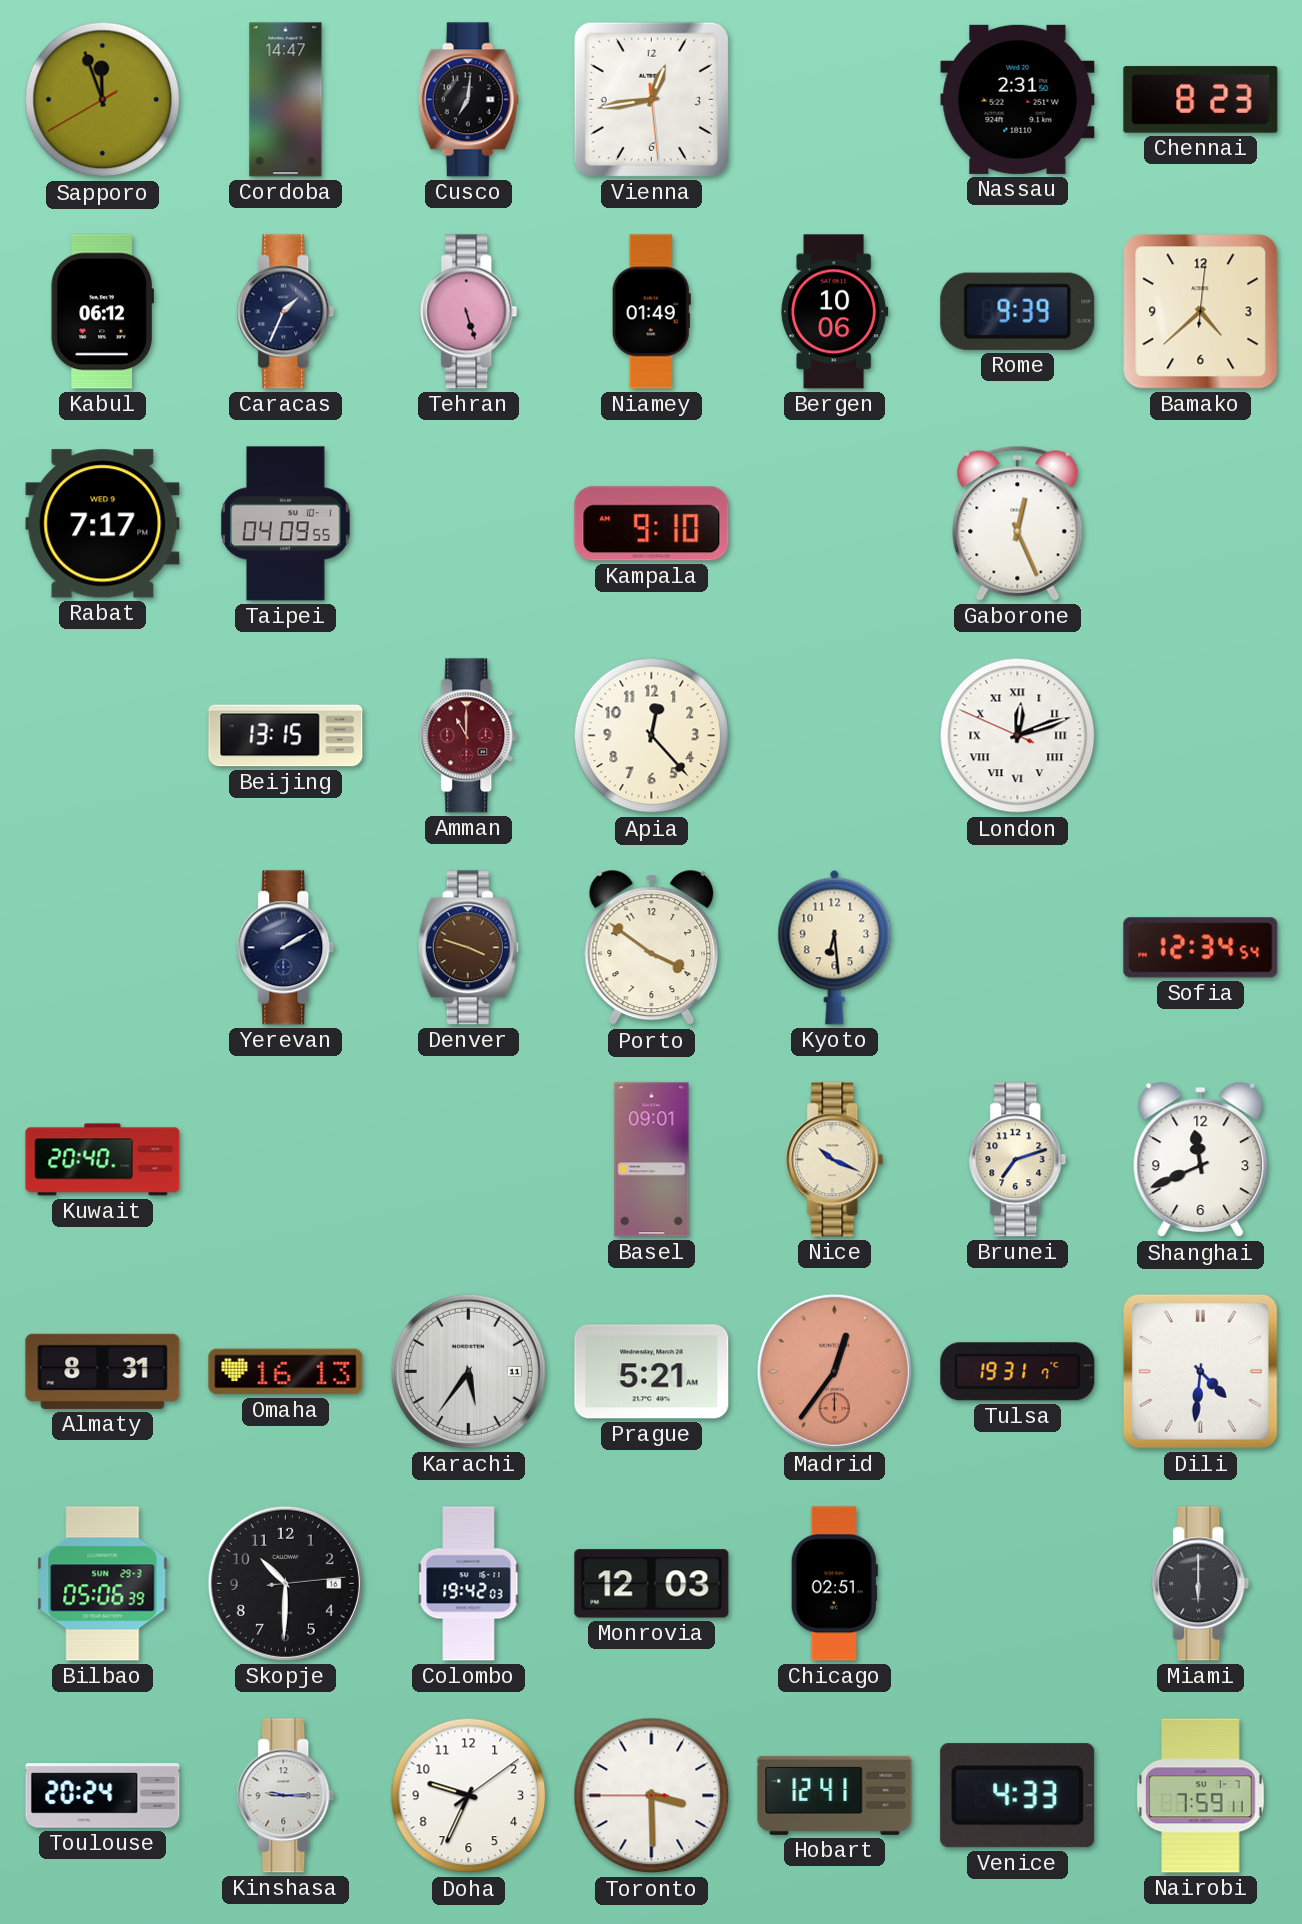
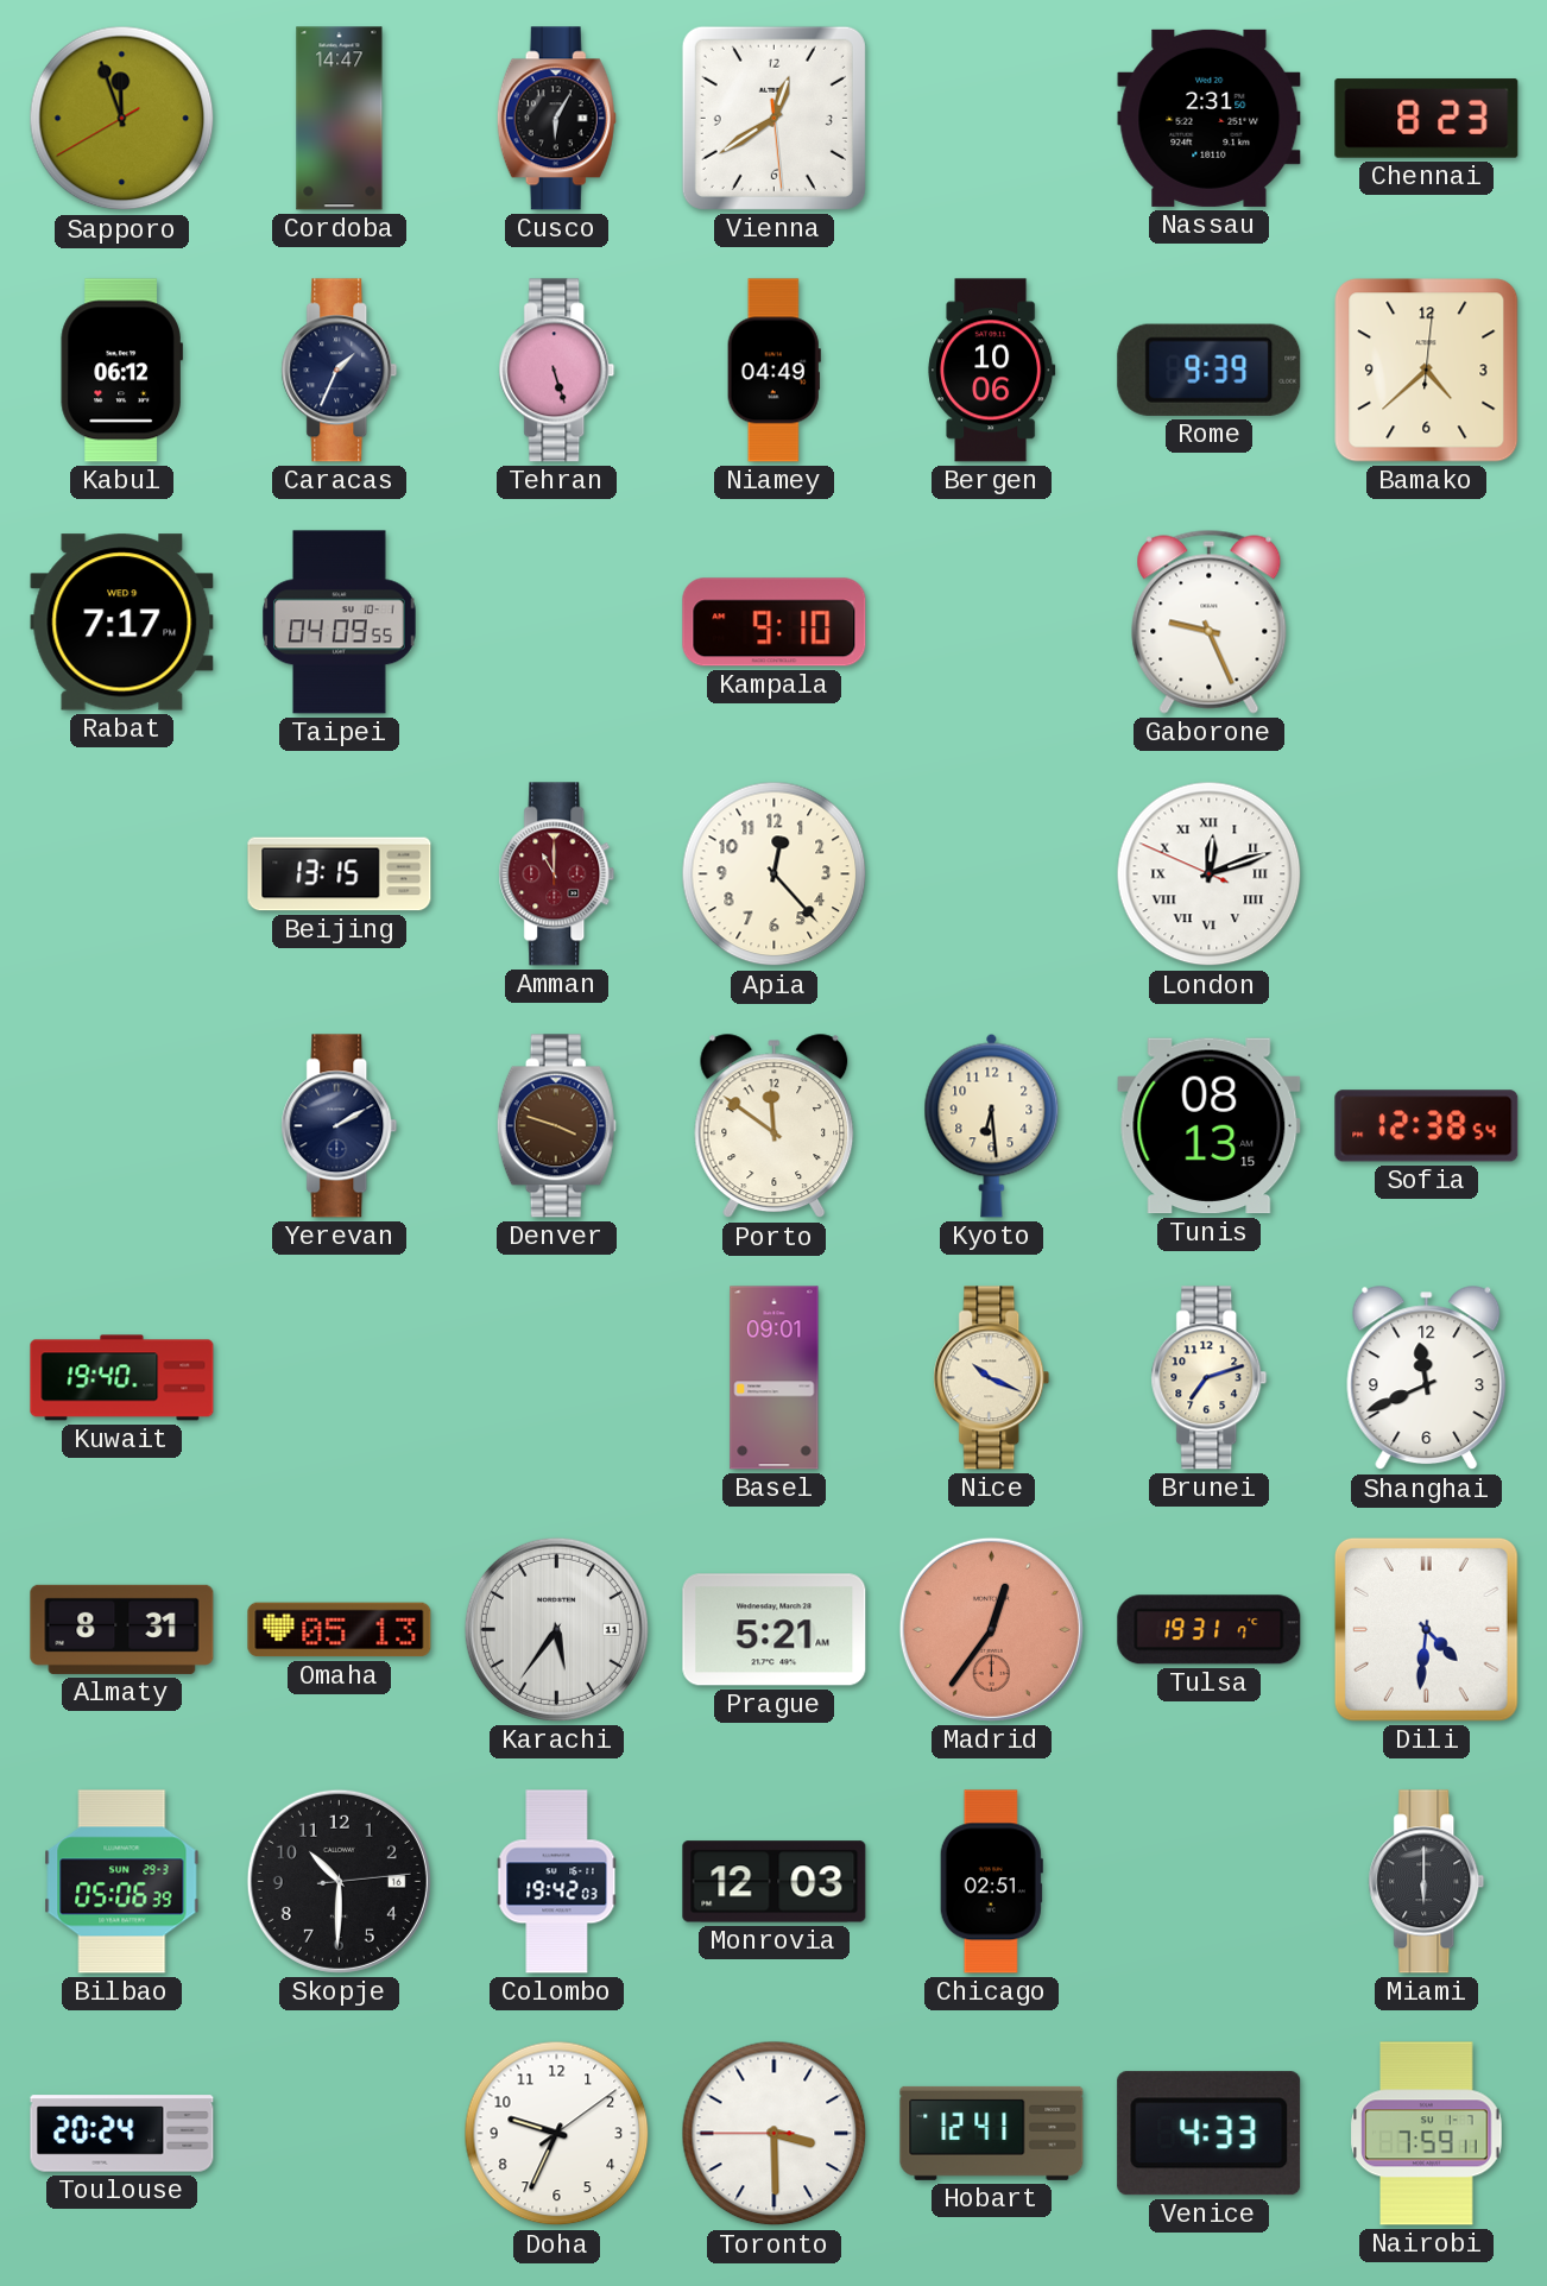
Cusco: 7:01 -> 6:05
Vienna: 12:43 -> 12:39
Niamey: 01:49 -> 04:49
Gaborone: 12:26 -> 9:26
Porto: 3:51 -> 11:51
Tunis: none -> 08:13
Sofia: 12:34 -> 12:38
Kuwait: 20:40 -> 19:40
Omaha: 16:13 -> 05:13
Kinshasa: 9:15 -> none
